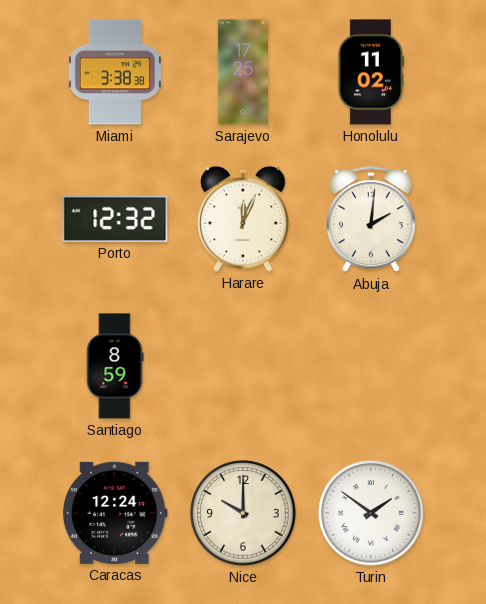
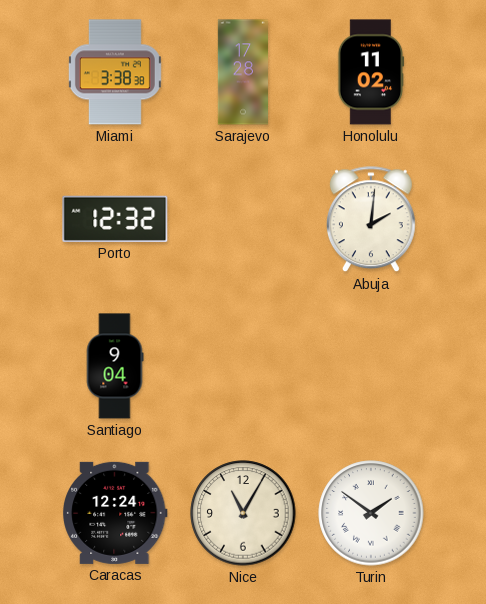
Sarajevo: 17:25 -> 17:28
Harare: 12:04 -> none
Santiago: 8:59 -> 9:04
Nice: 10:00 -> 11:05
